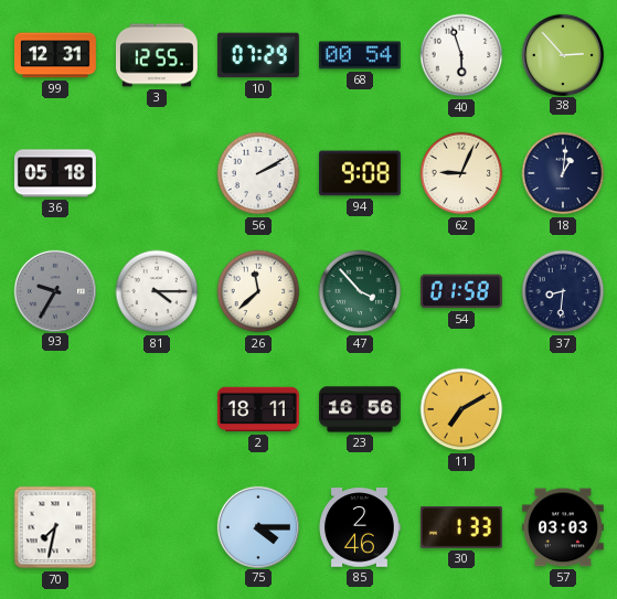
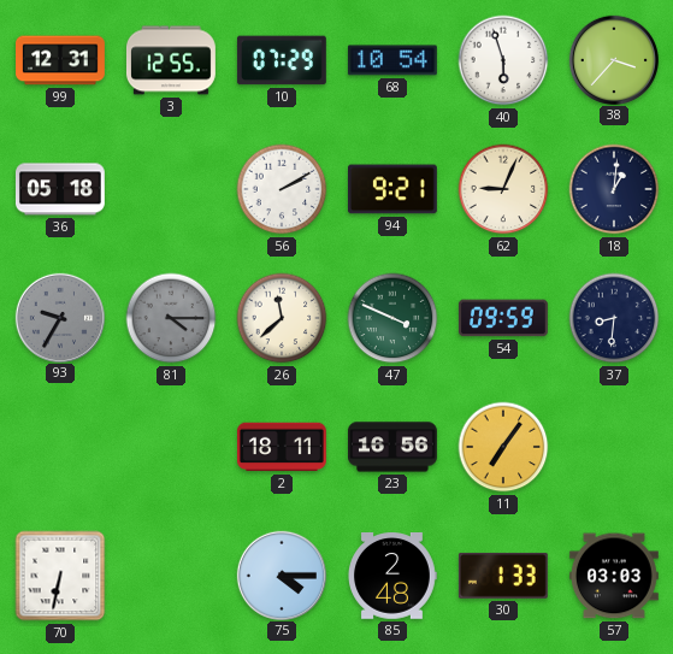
68: 00:54 -> 10:54
38: 2:53 -> 3:37
94: 9:08 -> 9:21
81 dial: white -> grey
47: 3:53 -> 3:49
54: 01:58 -> 09:59
11: 7:10 -> 7:06
70: 7:32 -> 6:32
85: 2:46 -> 2:48
